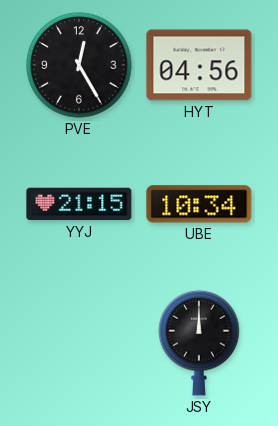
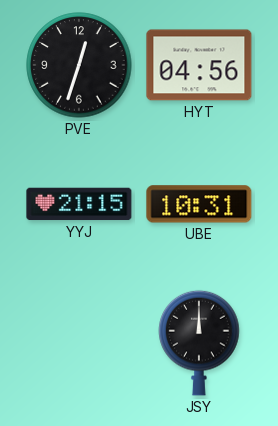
PVE: 12:25 -> 12:33
UBE: 10:34 -> 10:31
